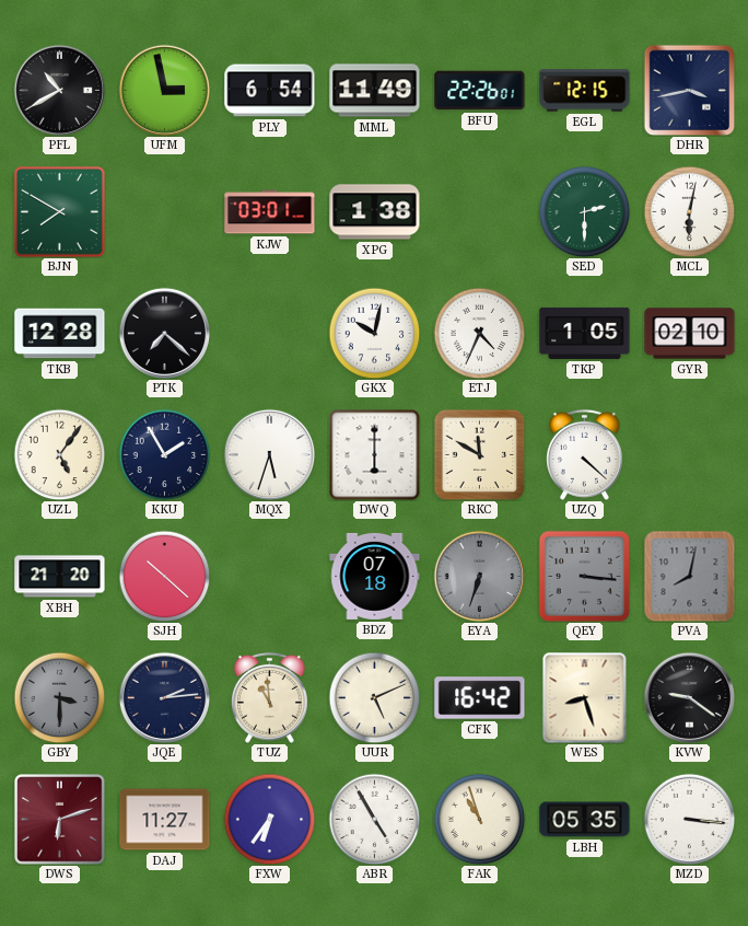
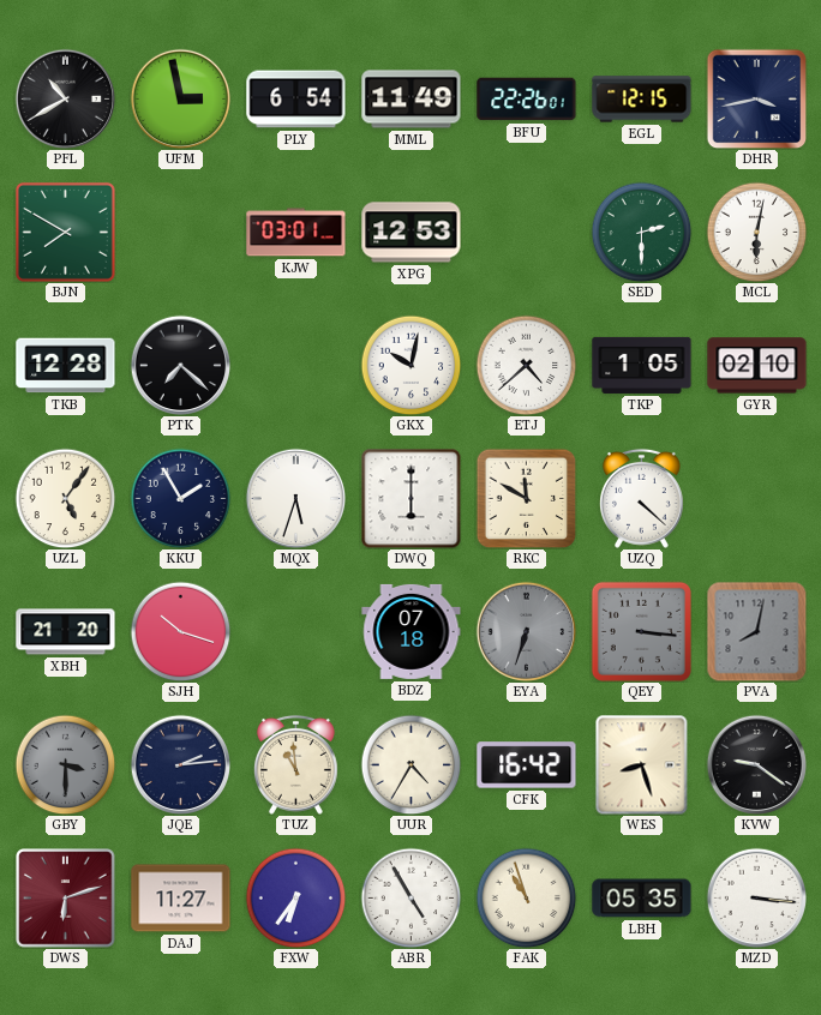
XPG: 1:38 -> 12:53
ETJ: 4:34 -> 4:38
SJH: 10:22 -> 10:18
UUR: 5:11 -> 4:35
